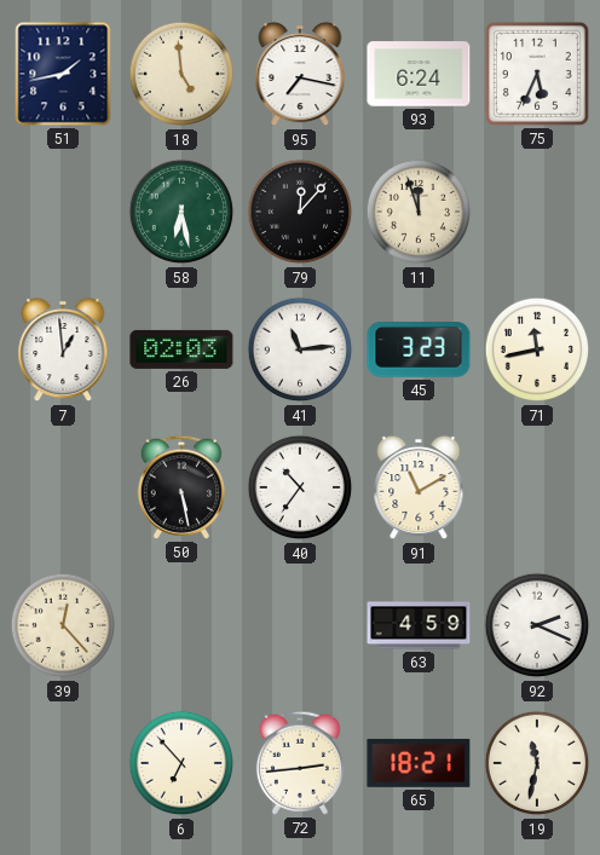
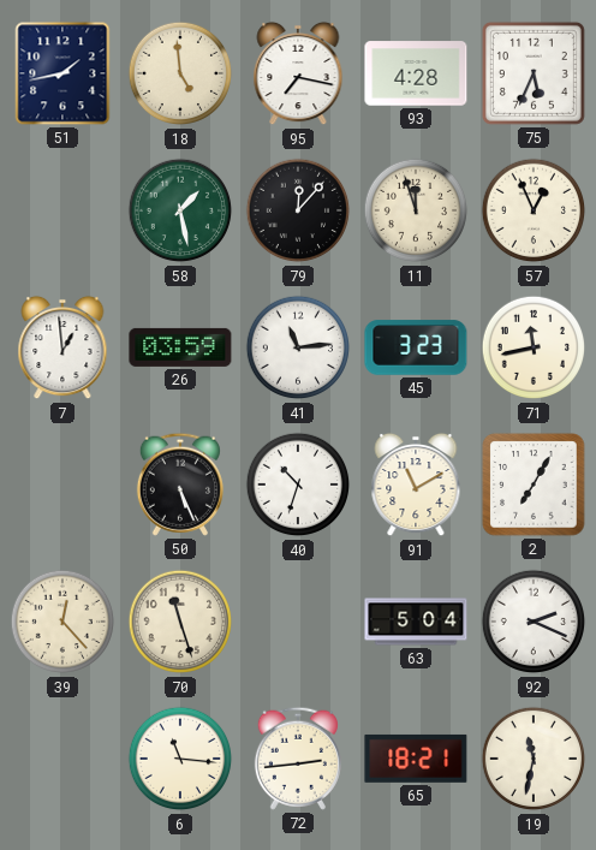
93: 6:24 -> 4:28
58: 6:28 -> 1:28
57: none -> 12:56
26: 02:03 -> 03:59
50: 5:28 -> 5:26
40: 10:36 -> 10:33
2: none -> 7:05
70: none -> 11:27
63: 4:59 -> 5:04
6: 6:53 -> 11:16
